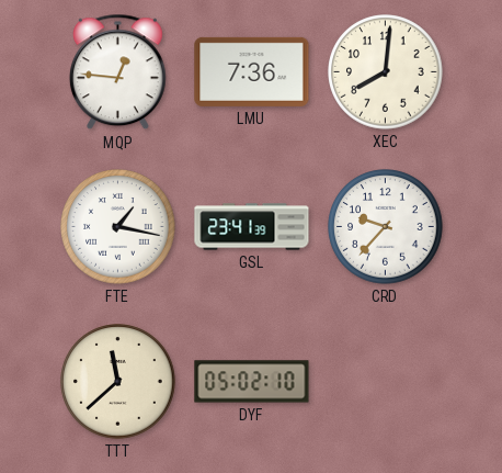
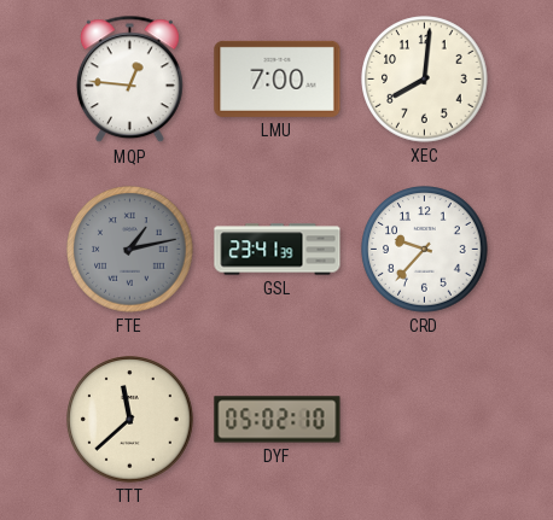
LMU: 7:36 -> 7:00
FTE: 1:17 -> 1:13
FTE dial: white -> grey
